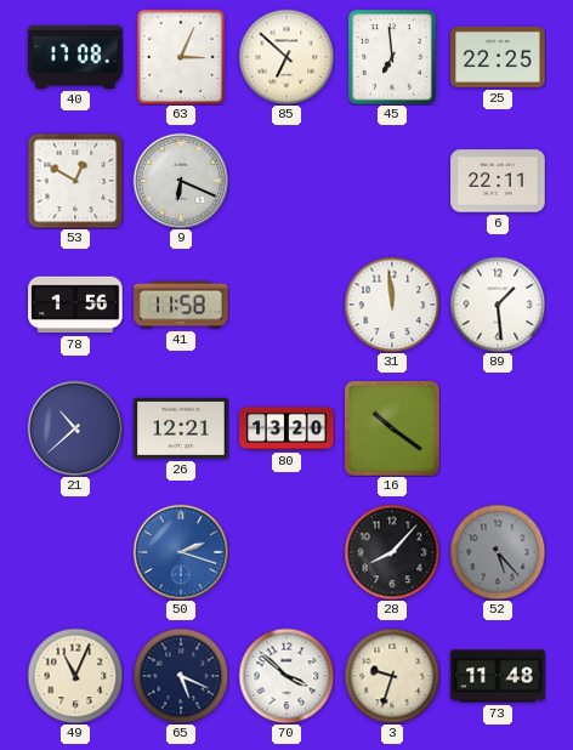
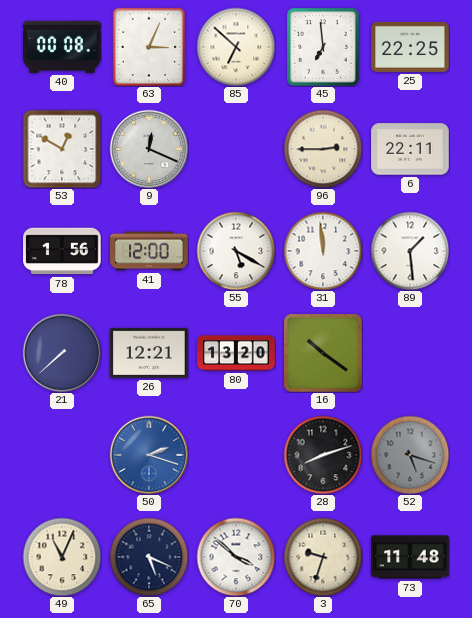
40: 17:08 -> 00:08
9: 6:19 -> 12:19
96: none -> 2:45
41: 11:58 -> 12:00
55: none -> 5:20
21: 10:38 -> 7:38
28: 8:07 -> 8:12
52: 5:23 -> 5:18
